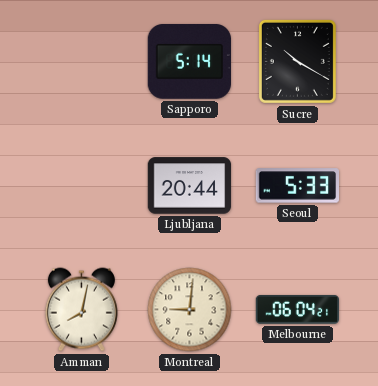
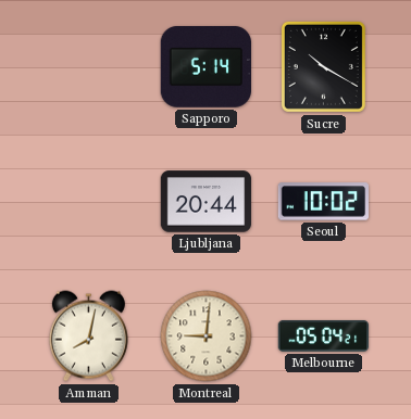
Seoul: 5:33 -> 10:02
Melbourne: 06:04 -> 05:04
